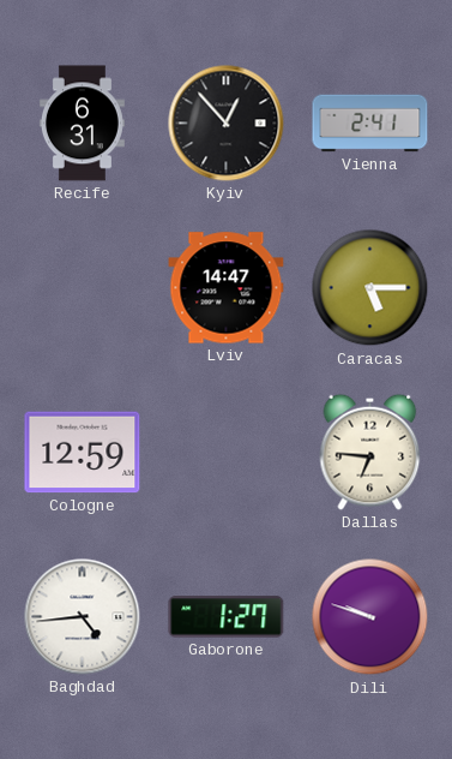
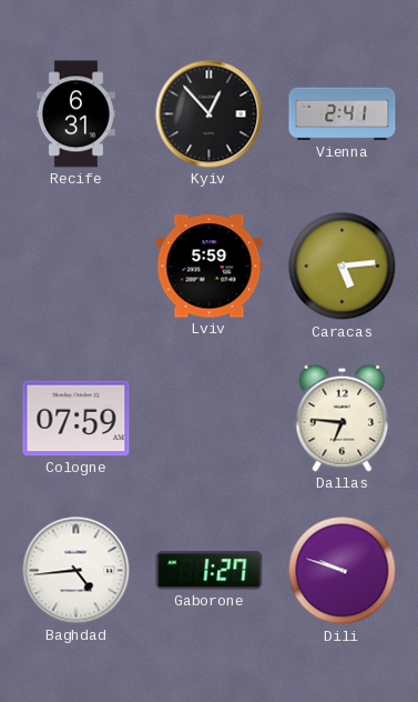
Lviv: 14:47 -> 5:59
Caracas: 5:15 -> 5:14
Cologne: 12:59 -> 07:59
